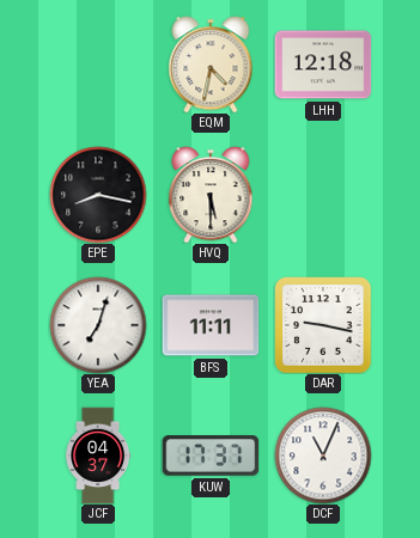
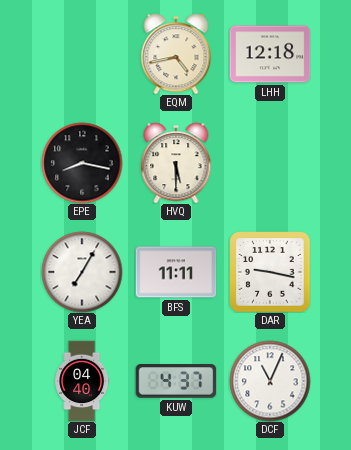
EQM: 4:32 -> 4:43
YEA: 7:03 -> 7:05
JCF: 04:37 -> 04:40
KUW: 17:37 -> 4:37
